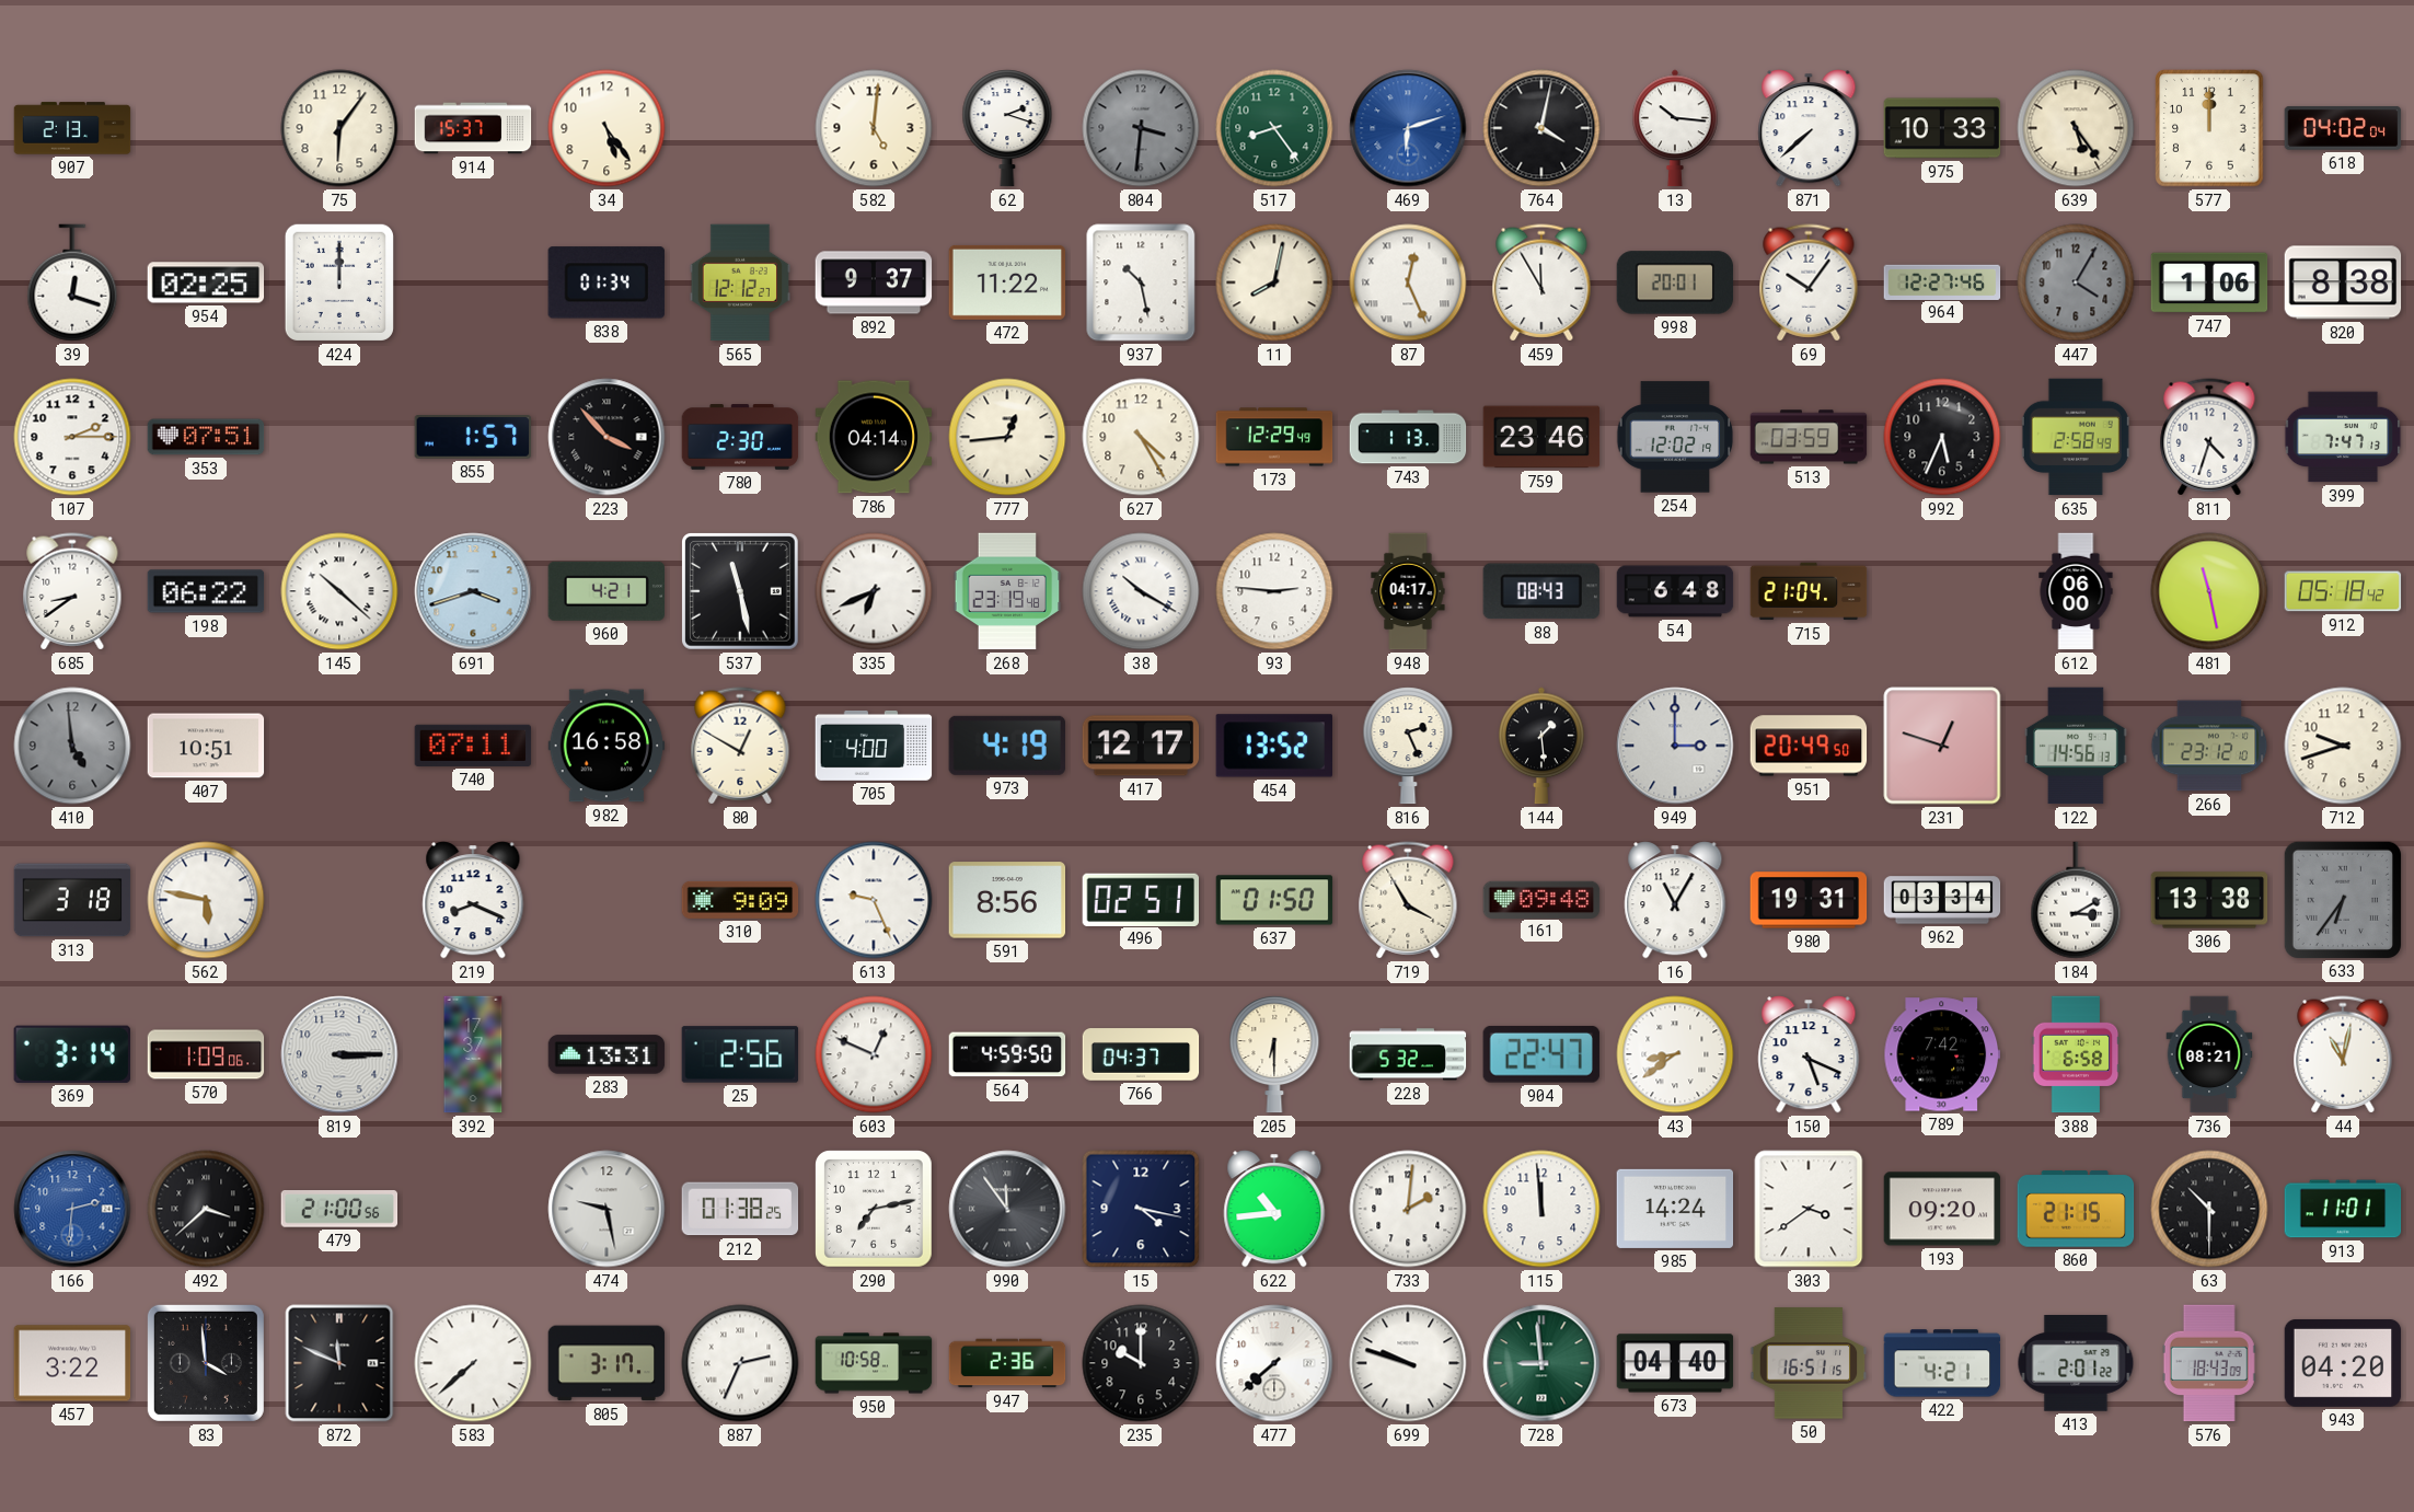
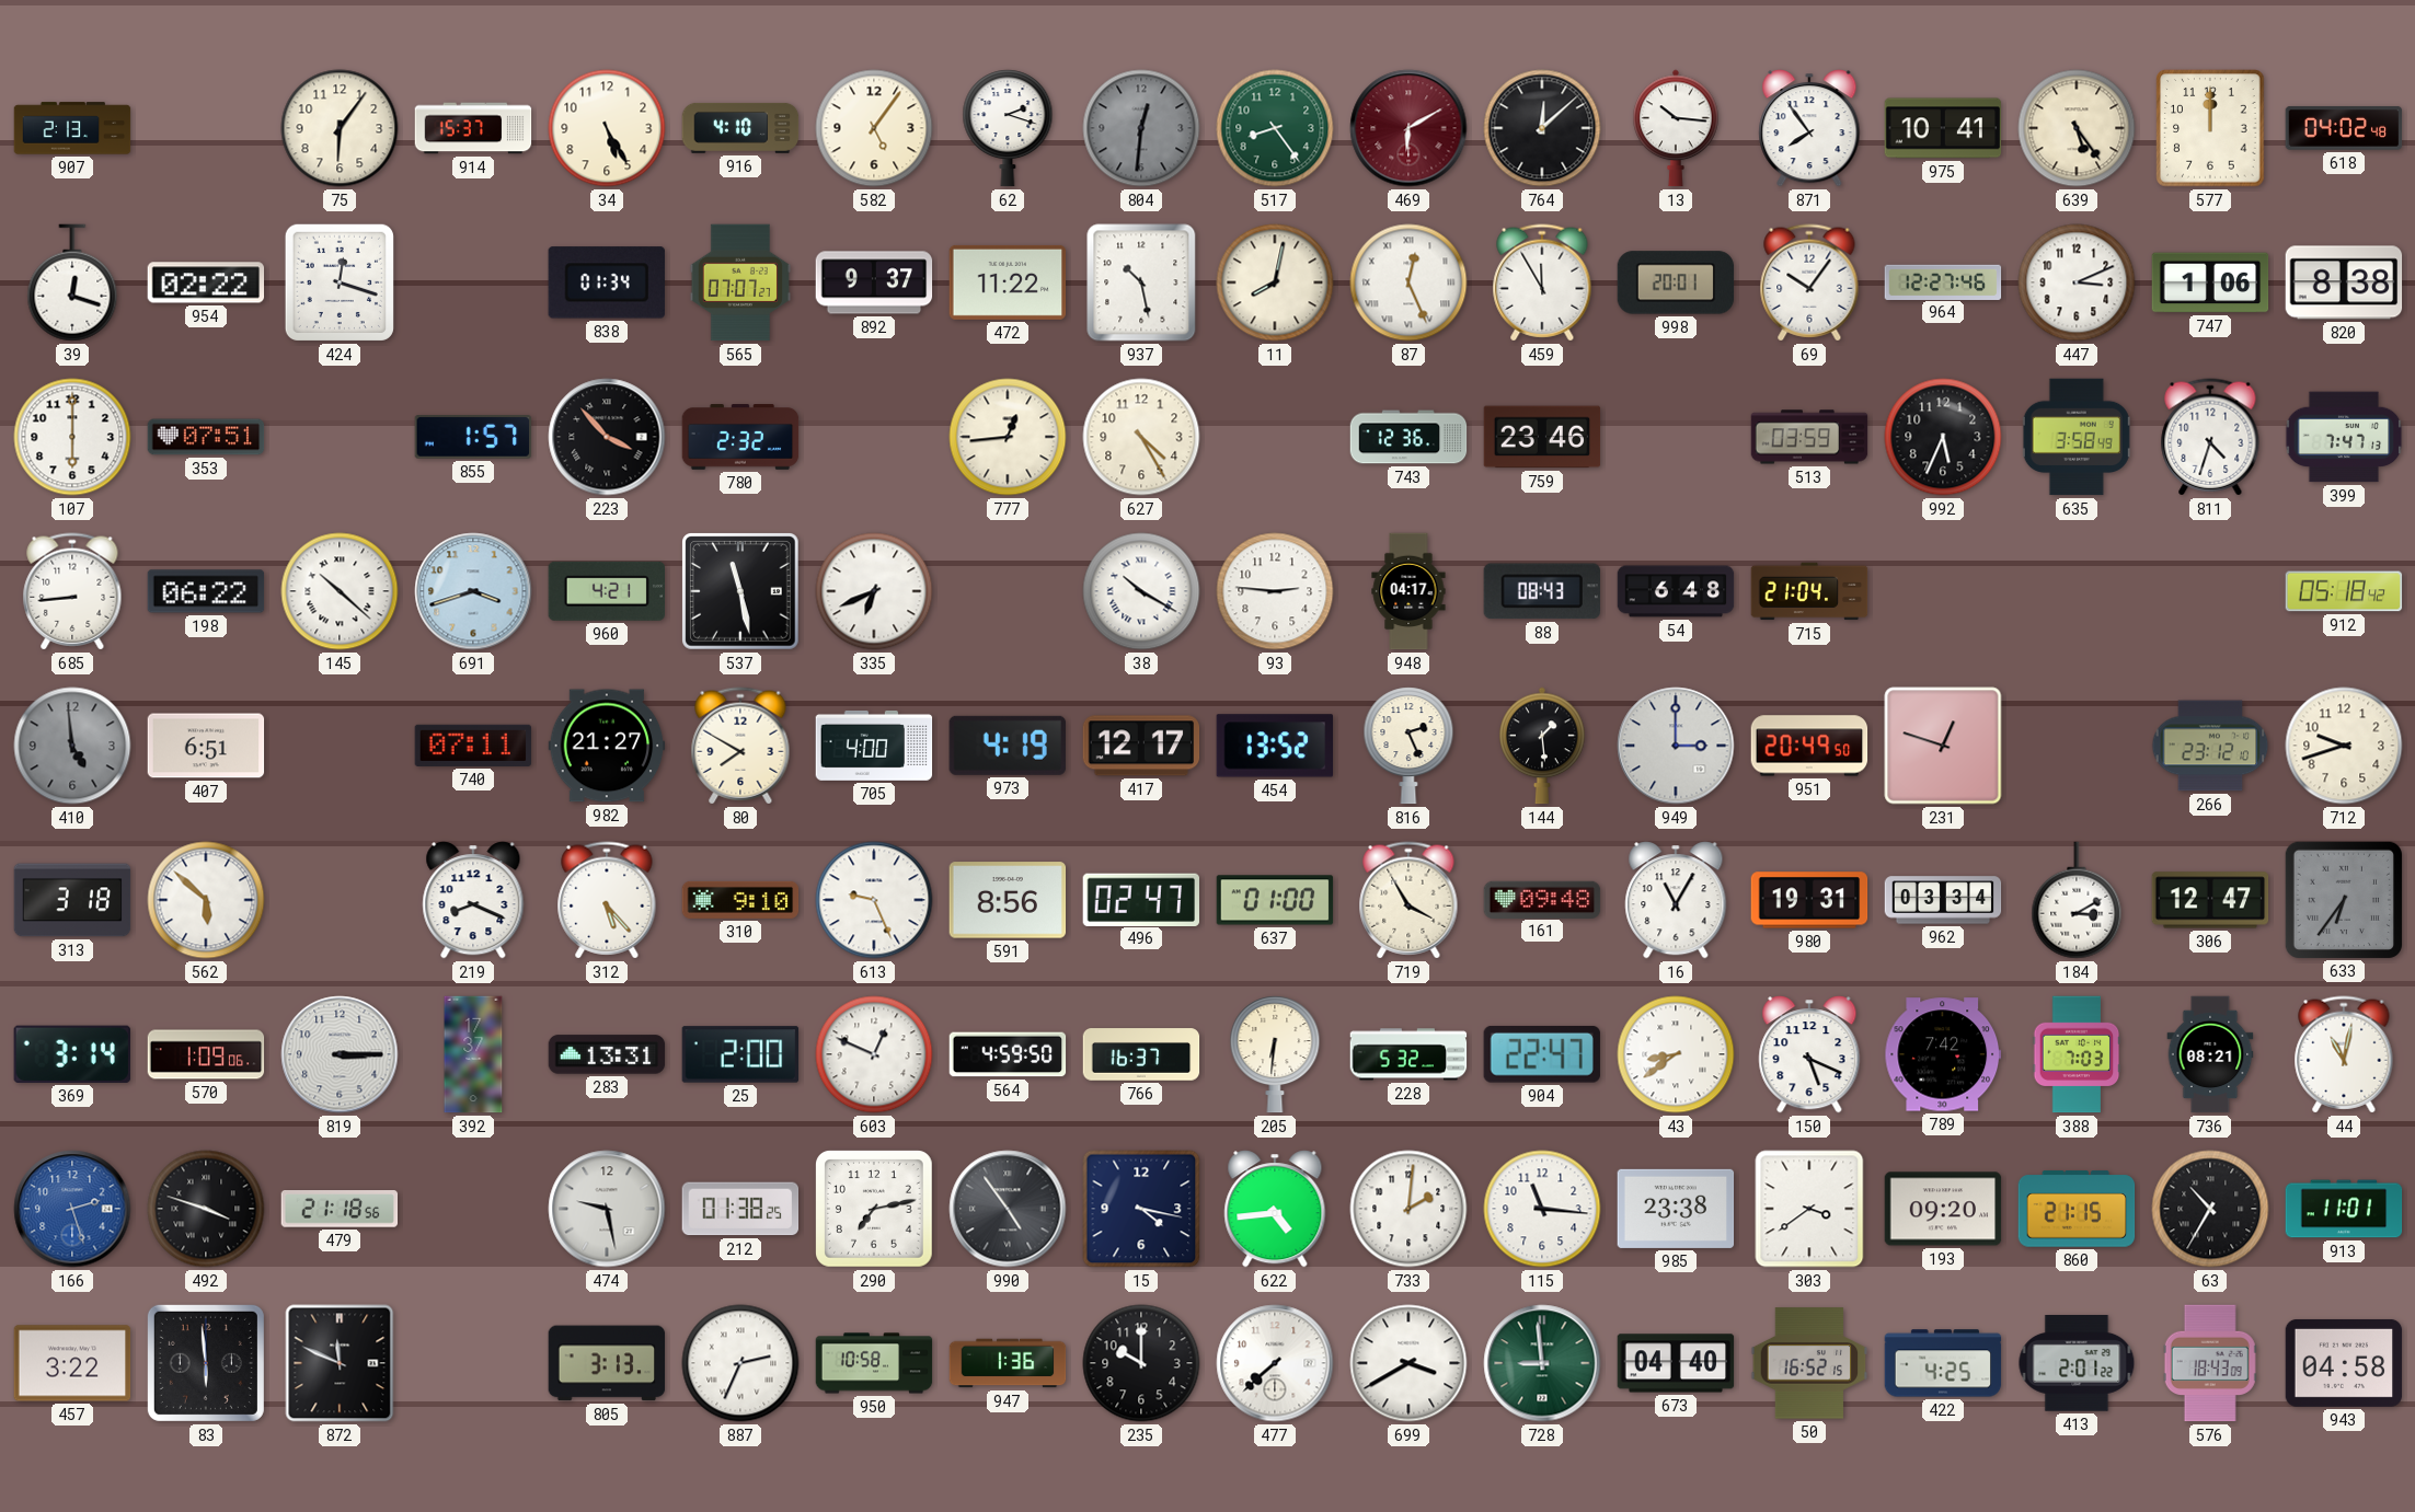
34: 5:24 -> 5:25
916: none -> 4:10
582: 5:01 -> 5:06
804: 3:31 -> 12:31
469: 6:12 -> 6:10
469 dial: blue -> burgundy
764: 4:02 -> 12:08
871: 7:38 -> 7:54
975: 10:33 -> 10:41
618: 04:02:04 -> 04:02:48
954: 02:25 -> 02:22
424: 12:00 -> 12:18
565: 12:12 -> 07:07
447: 4:05 -> 3:11
447 dial: grey -> white
107: 2:15 -> 6:00
780: 2:30 -> 2:32
786: 04:14 -> none
173: 12:29 -> none
743: 1:13 -> 12:36
254: 12:02 -> none
635: 2:58 -> 3:58
685: 8:39 -> 8:44
268: 23:19 -> none
612: 06:00 -> none
481: 11:28 -> none
407: 10:51 -> 6:51
982: 16:58 -> 21:27
80: 12:50 -> 7:50
122: 14:56 -> none
562: 5:47 -> 5:52
312: none -> 5:23
310: 9:09 -> 9:10
496: 02:51 -> 02:47
637: 01:50 -> 01:00
306: 13:38 -> 12:47
25: 2:56 -> 2:00
766: 04:37 -> 16:37
205: 6:30 -> 6:31
388: 6:58 -> 7:03
166: 2:31 -> 2:27
492: 3:38 -> 3:48
479: 21:00 -> 21:18
990: 11:54 -> 4:54
622: 10:44 -> 4:44
115: 11:59 -> 11:16
985: 14:24 -> 23:38
63: 10:30 -> 10:35
83: 3:59 -> 5:59
583: 7:38 -> none
805: 3:17 -> 3:13
947: 2:36 -> 1:36
699: 9:48 -> 3:40
50: 16:51 -> 16:52
422: 4:21 -> 4:25
943: 04:20 -> 04:58
